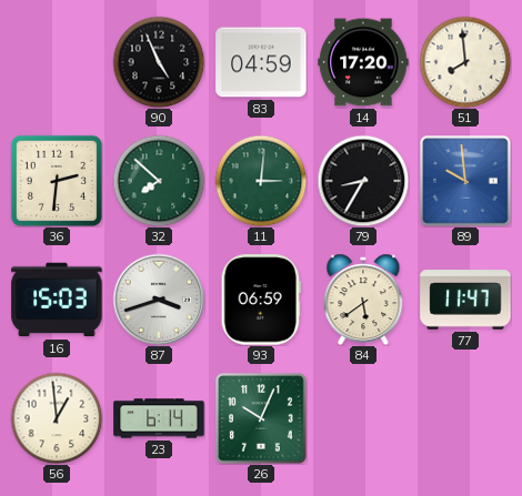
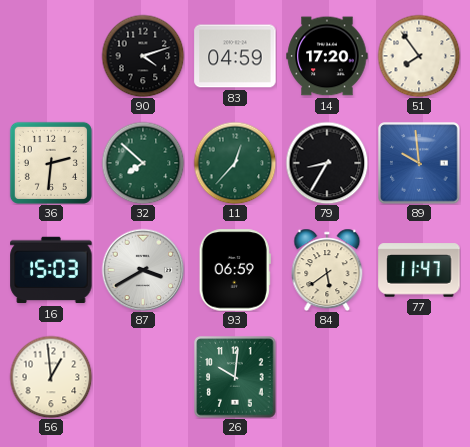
90: 4:56 -> 4:12
51: 7:59 -> 7:54
11: 3:01 -> 12:37
87: 3:42 -> 3:40
23: 6:14 -> none
26: 10:04 -> 10:01
